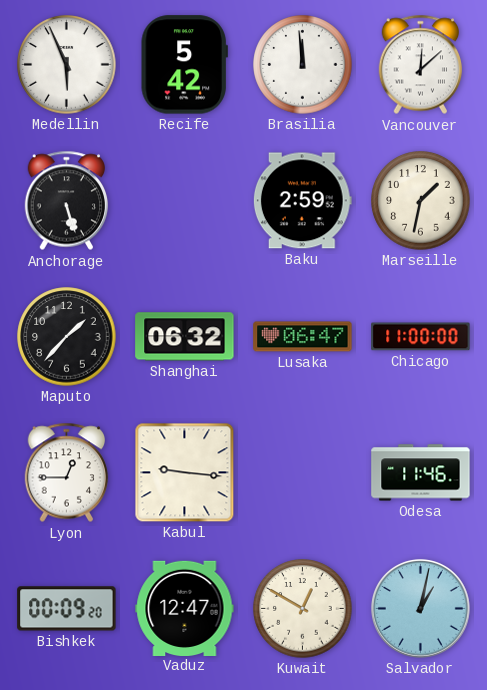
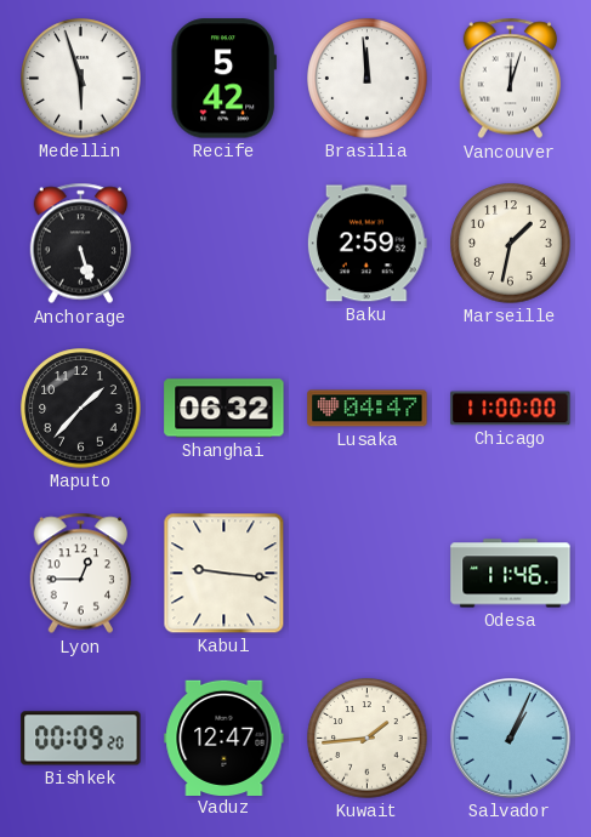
Medellin: 5:56 -> 5:57
Vancouver: 12:08 -> 12:03
Lusaka: 06:47 -> 04:47
Kuwait: 12:50 -> 1:44
Salvador: 1:02 -> 1:04
